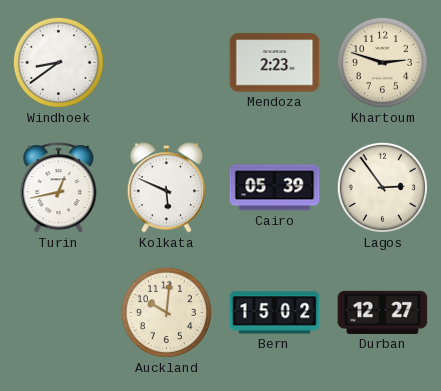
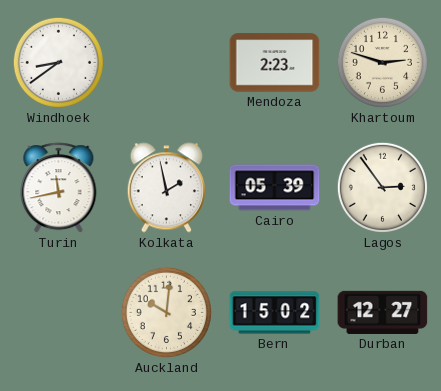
Turin: 12:43 -> 11:43
Kolkata: 5:49 -> 1:58
